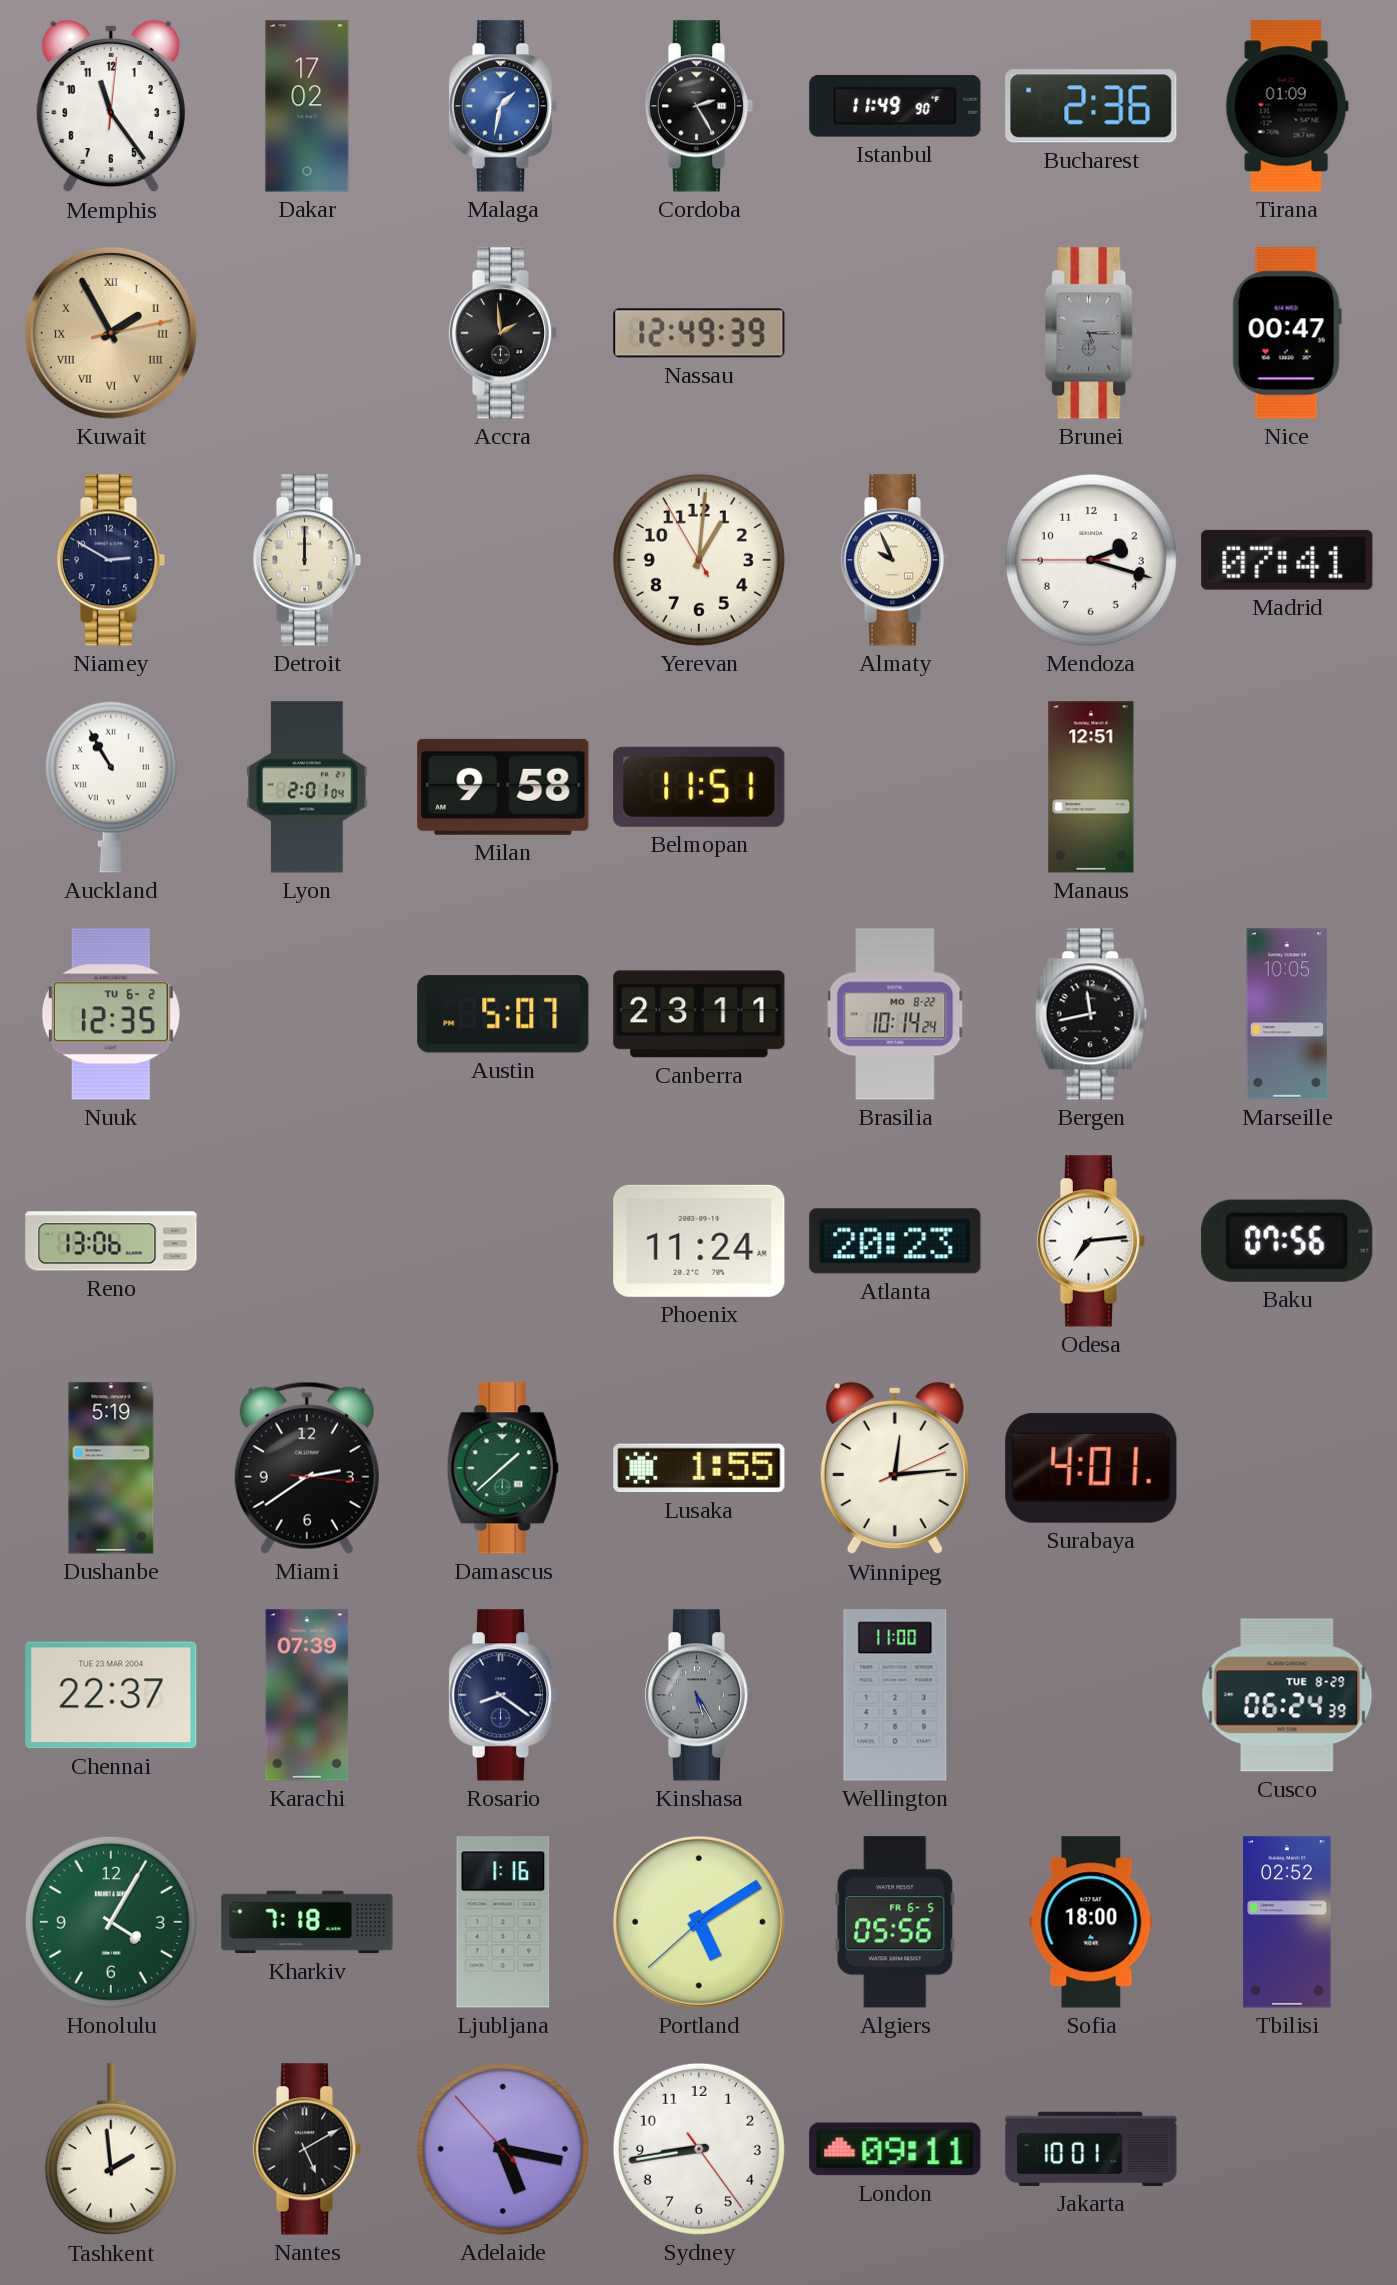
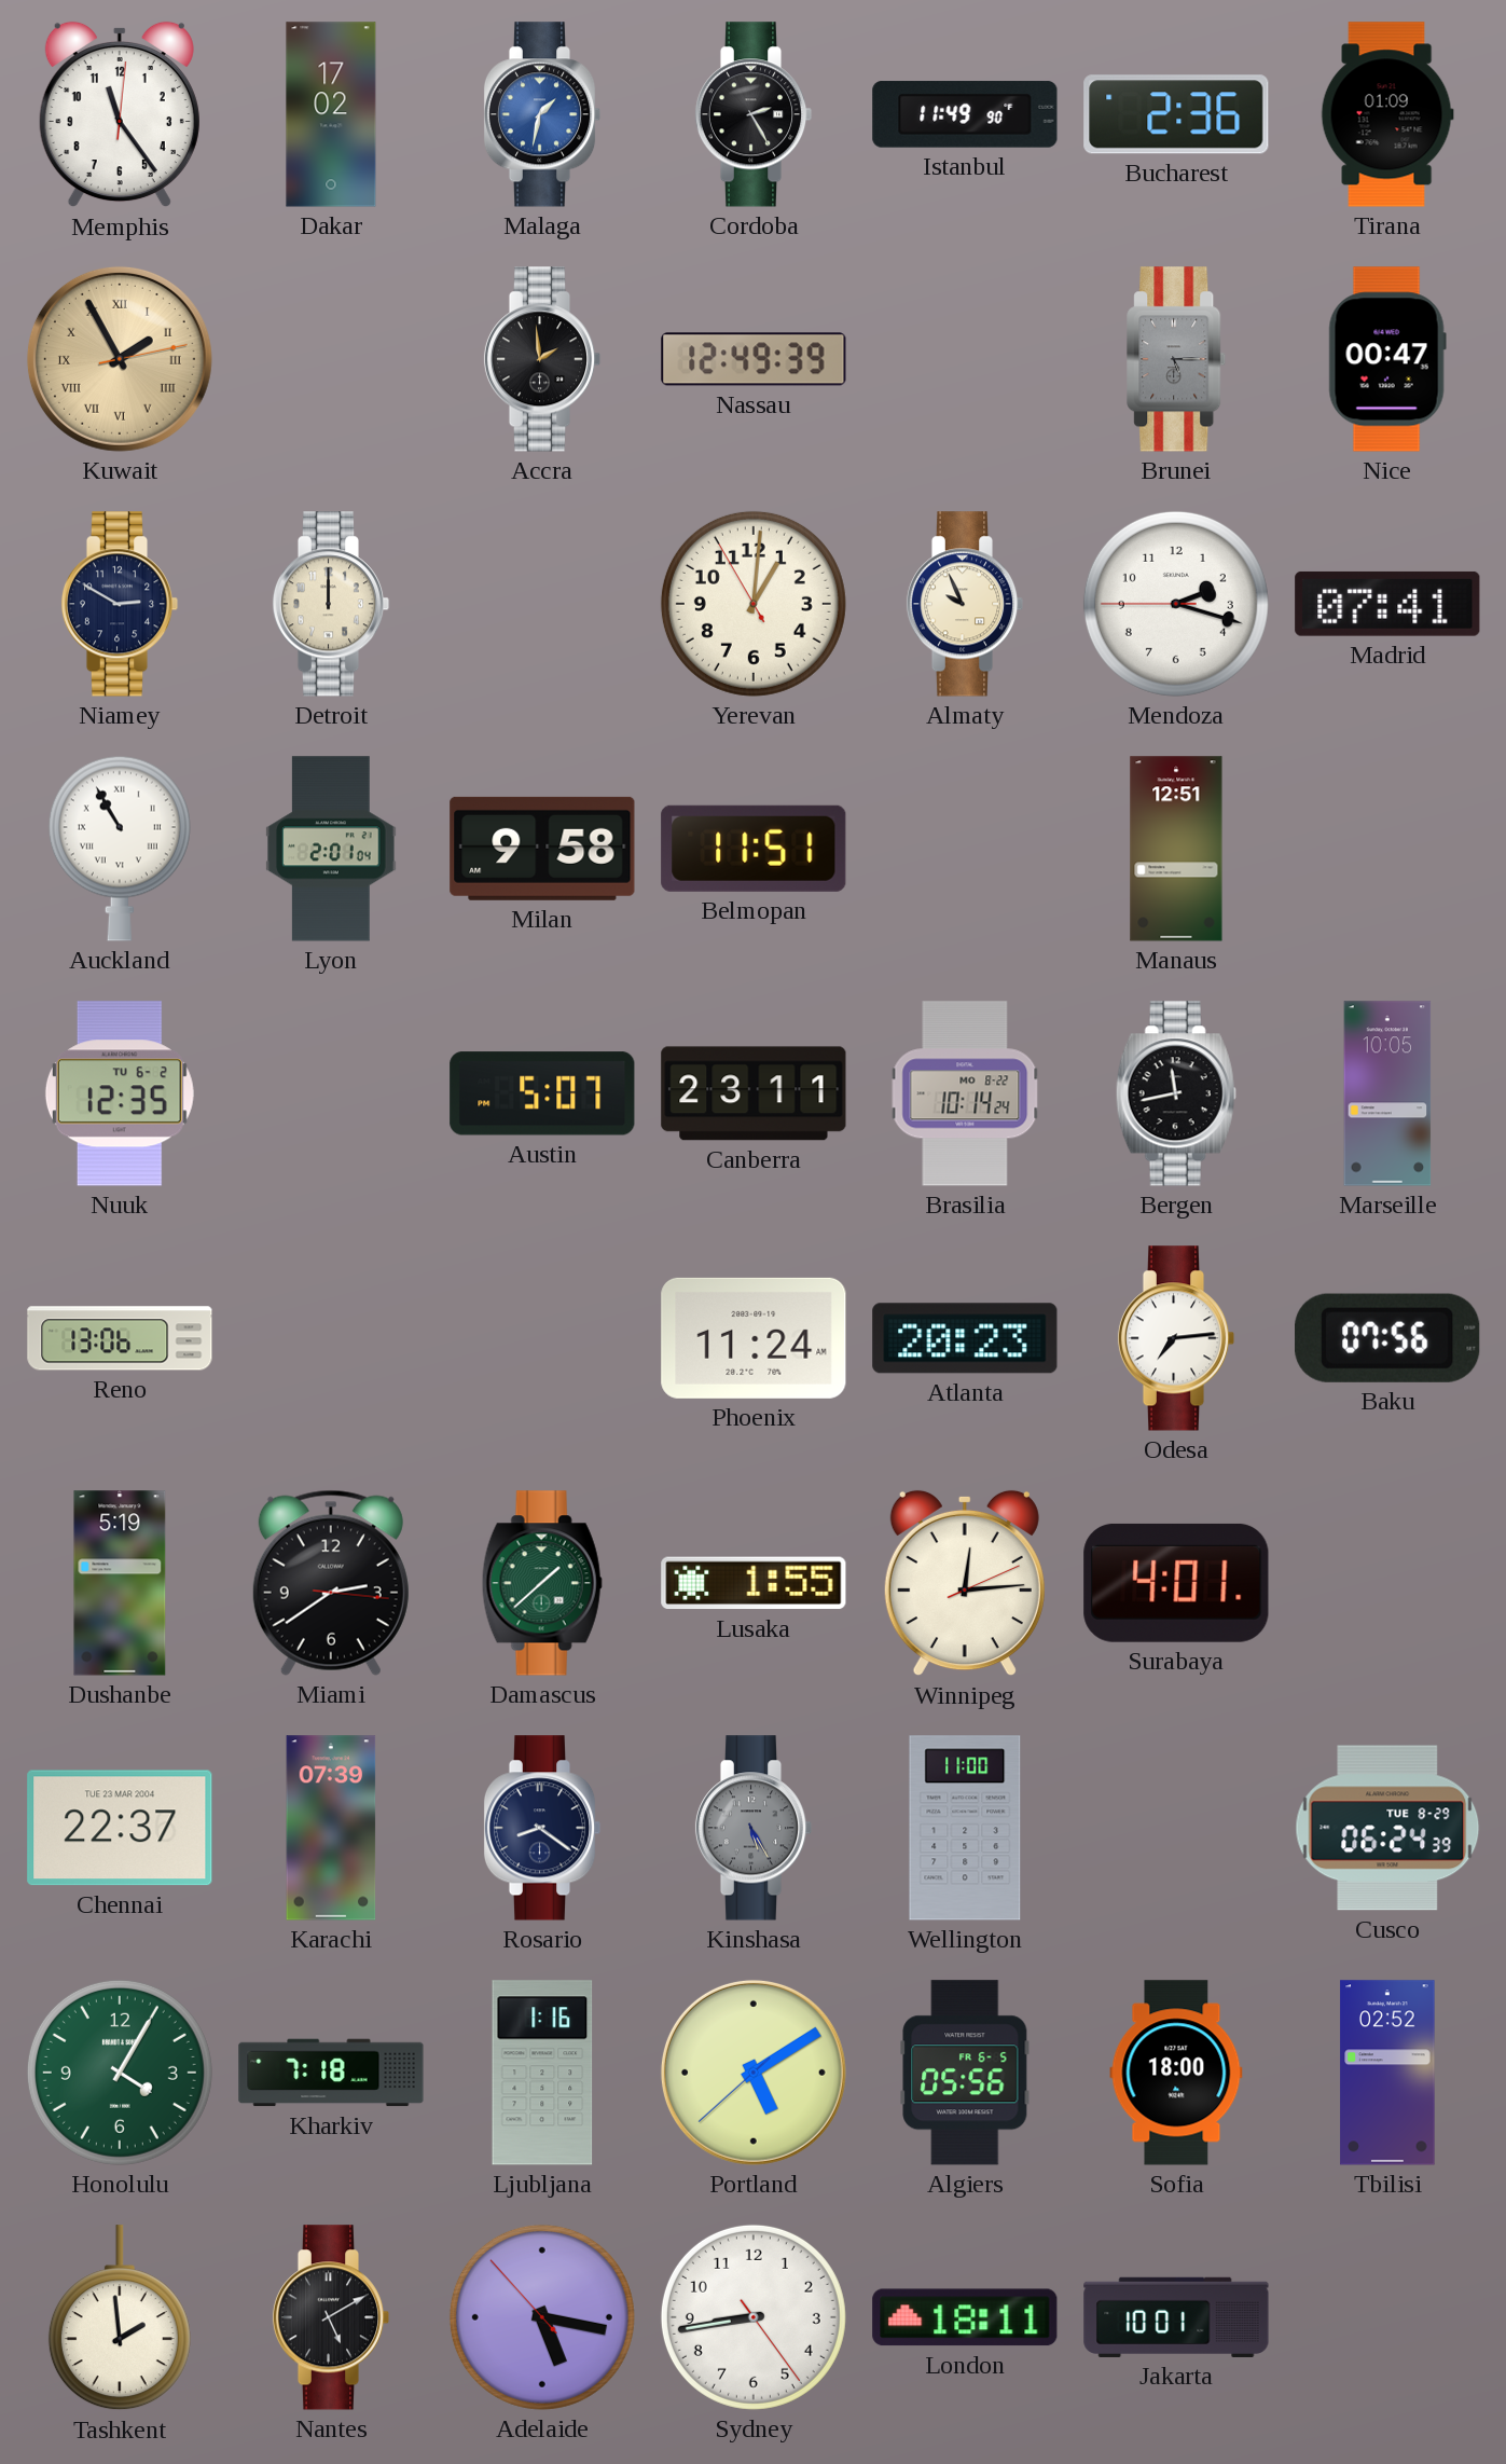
London: 09:11 -> 18:11
